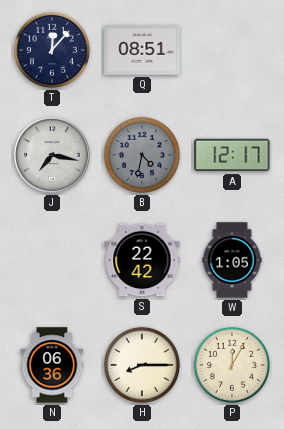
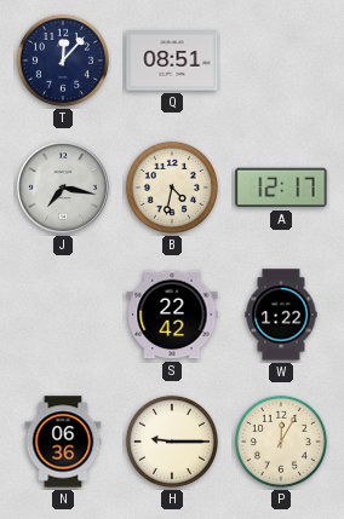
B dial: grey -> cream
W: 1:05 -> 1:22
H: 8:15 -> 9:15
